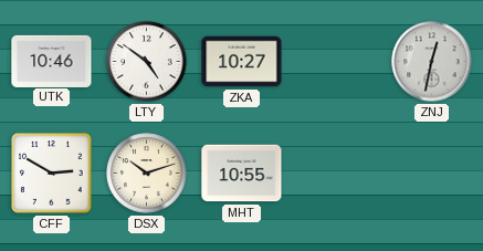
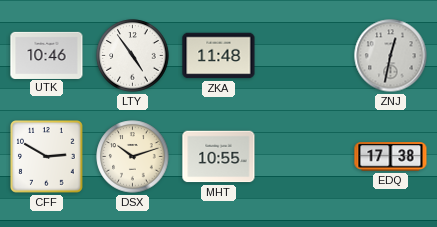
LTY: 4:51 -> 4:54
ZKA: 10:27 -> 11:48
EDQ: none -> 17:38
